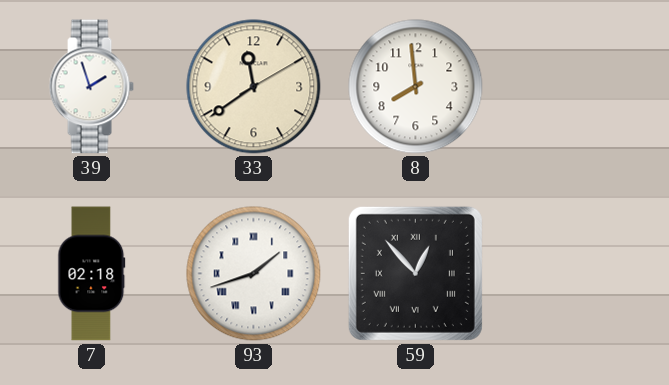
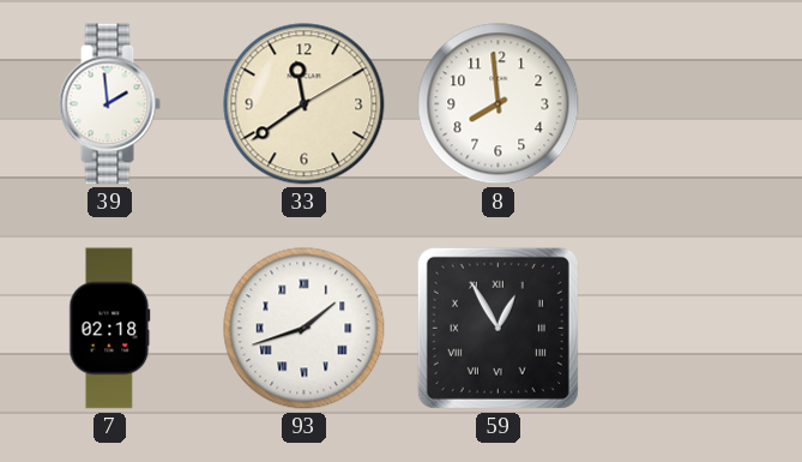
39: 1:57 -> 1:59
59: 12:53 -> 12:55
